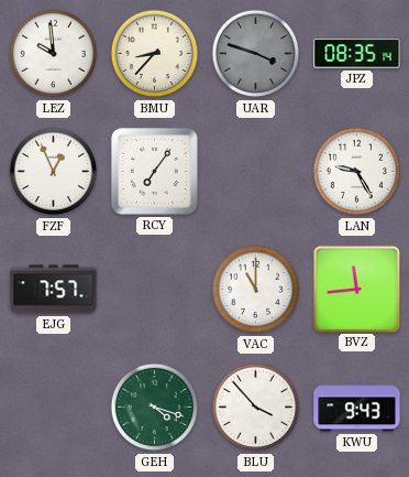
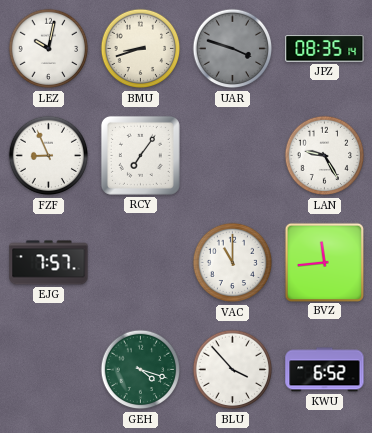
LEZ: 9:59 -> 10:02
BMU: 8:37 -> 8:42
FZF: 12:56 -> 8:56
KWU: 9:43 -> 6:52
